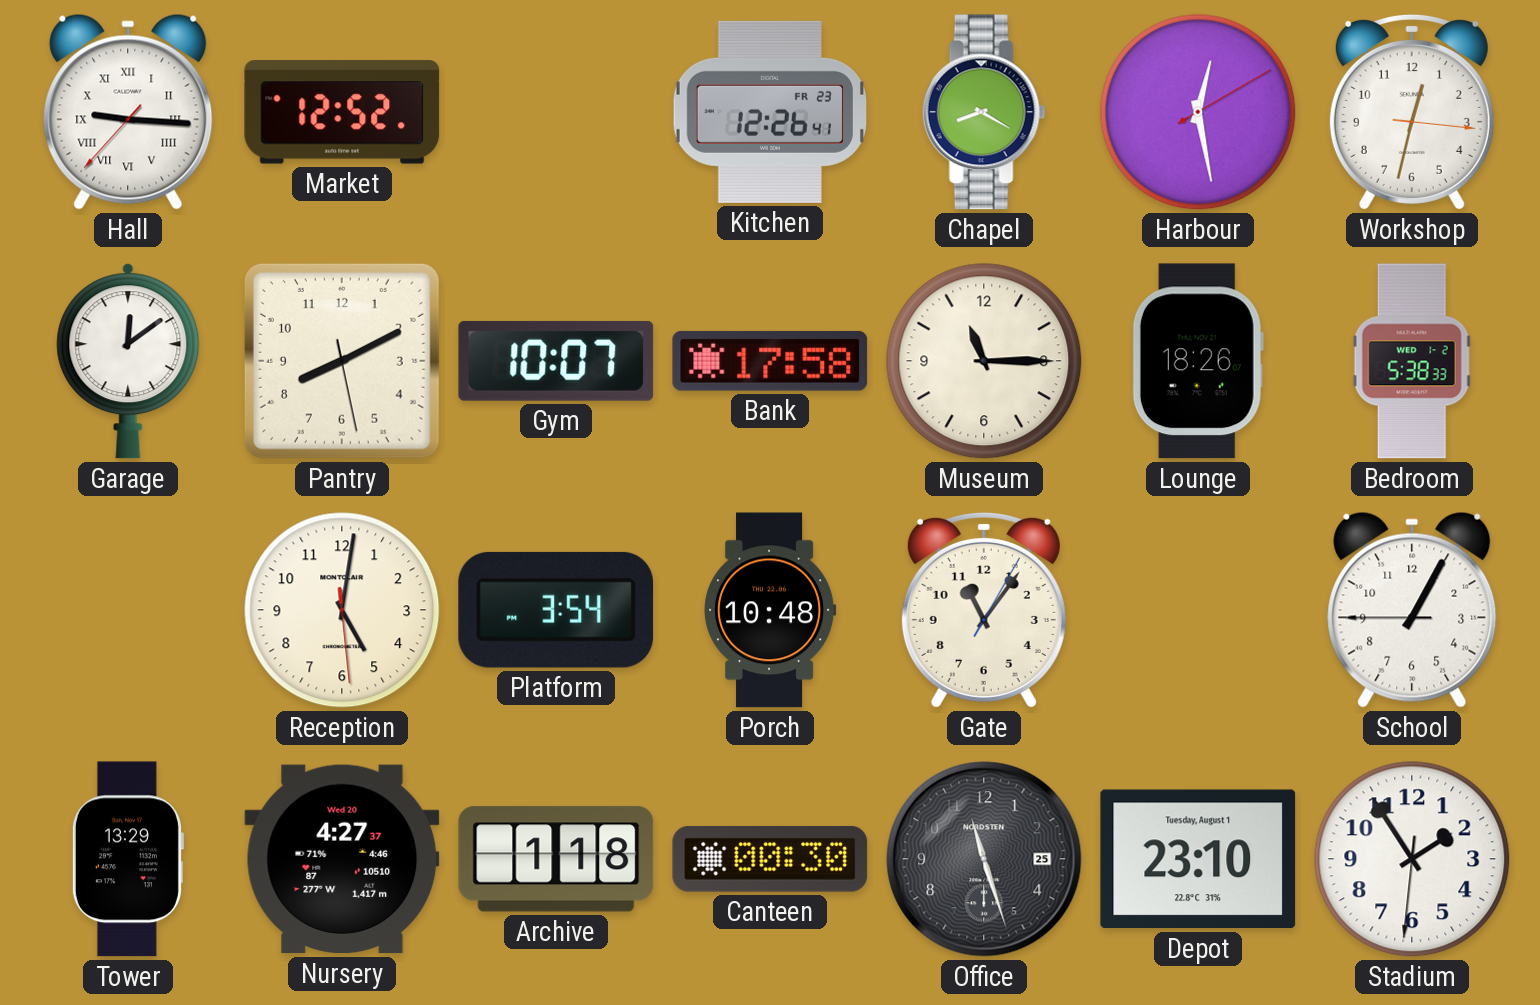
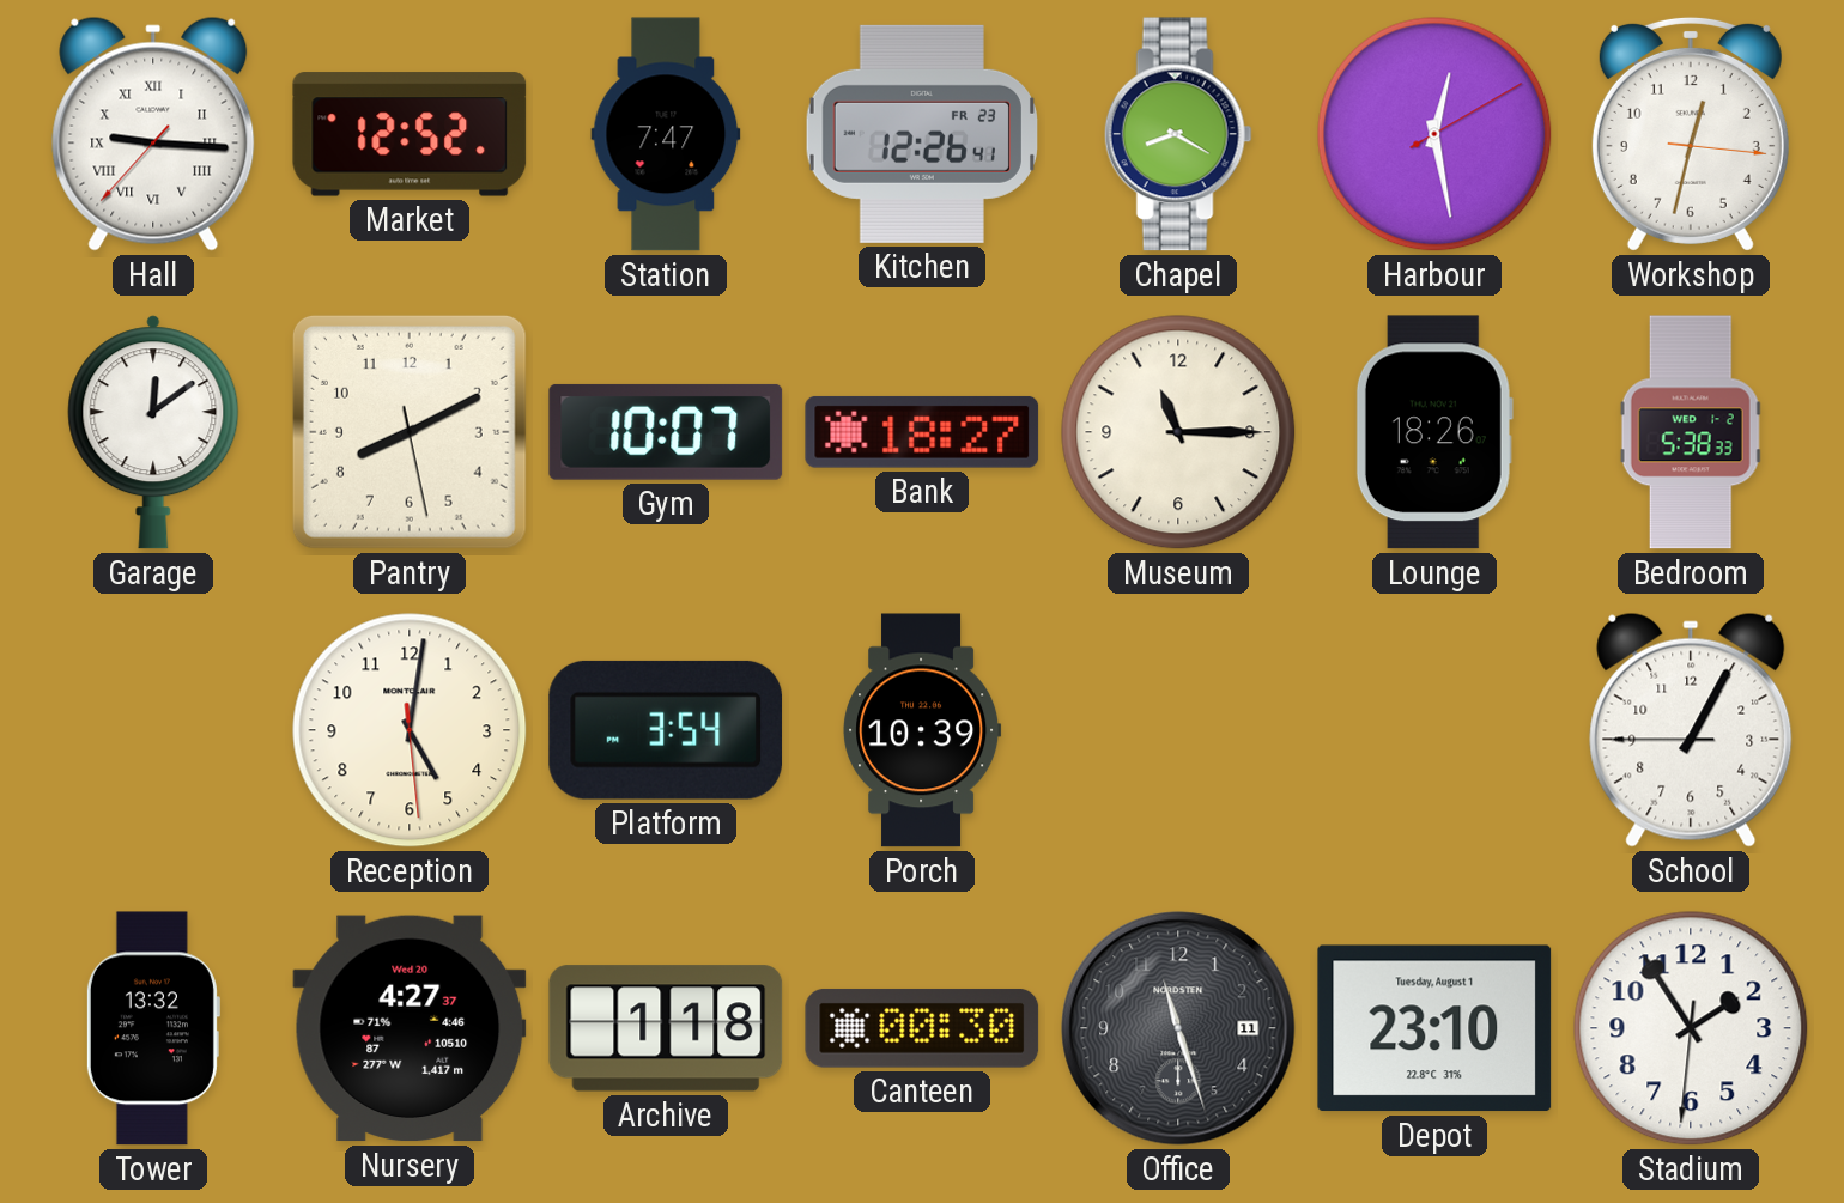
Station: none -> 7:47
Bank: 17:58 -> 18:27
Porch: 10:48 -> 10:39
Gate: 11:06 -> none
Tower: 13:29 -> 13:32
Office date: 25 -> 11
